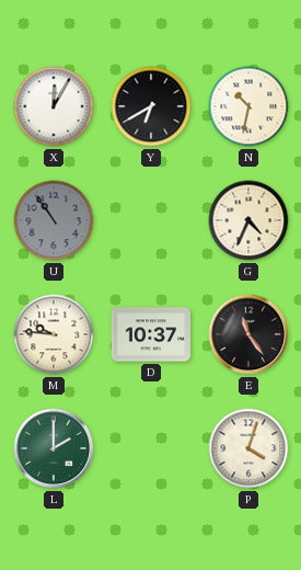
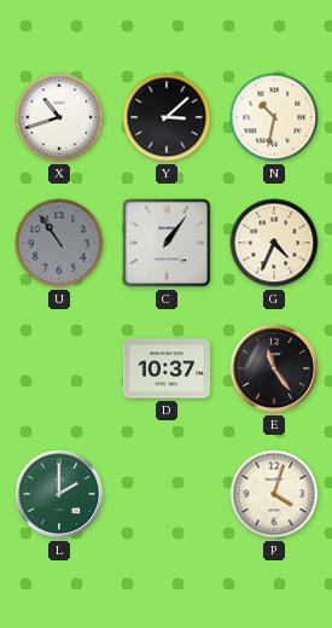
X: 12:05 -> 10:42
Y: 6:40 -> 3:08
C: none -> 1:06
M: 9:46 -> none
